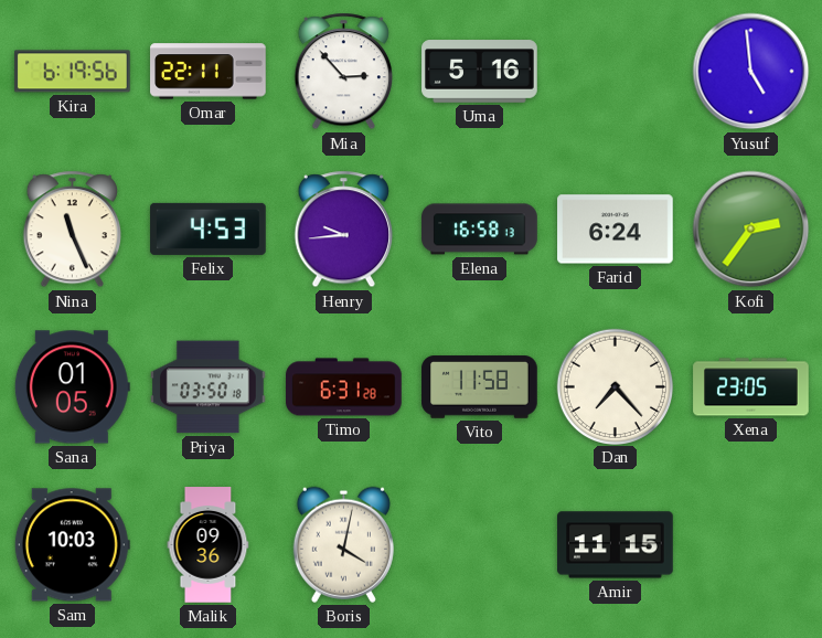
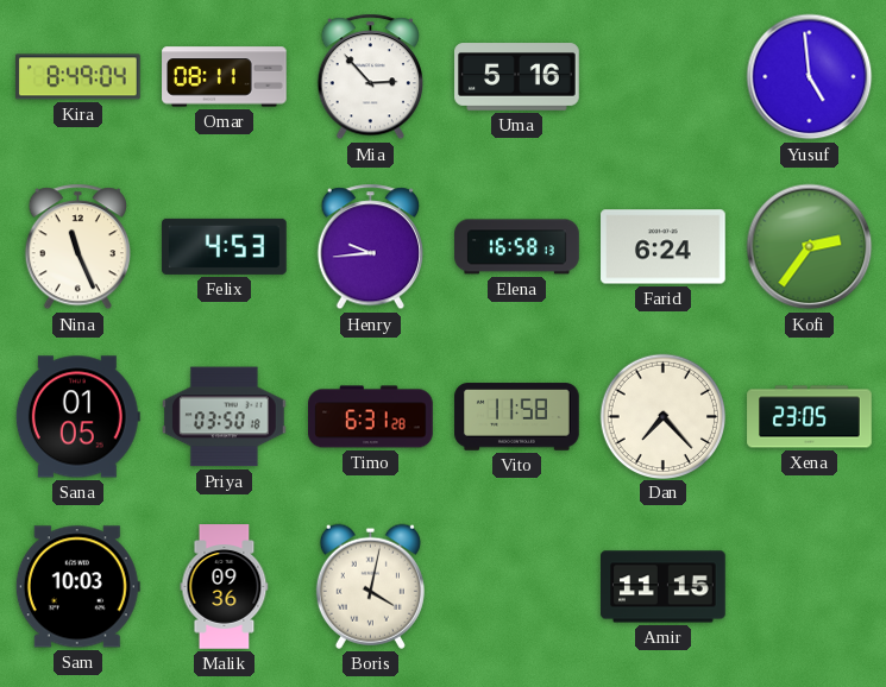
Kira: 6:19 -> 8:49
Omar: 22:11 -> 08:11
